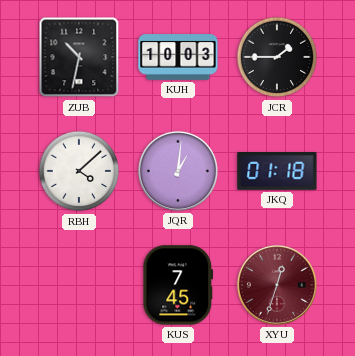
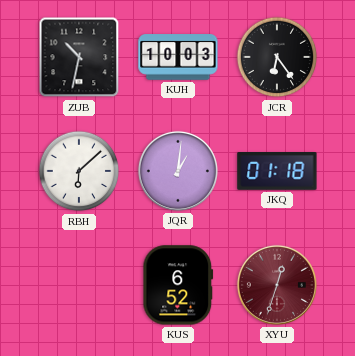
JCR: 1:45 -> 6:24
RBH: 4:08 -> 6:08
KUS: 7:45 -> 6:52
